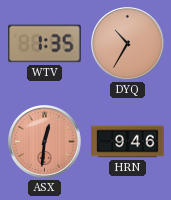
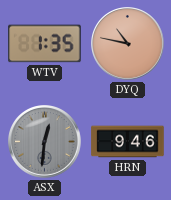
DYQ: 10:35 -> 10:47
ASX dial: salmon -> grey
